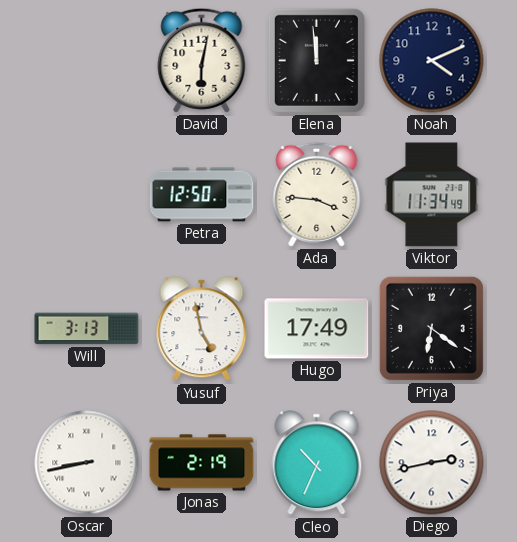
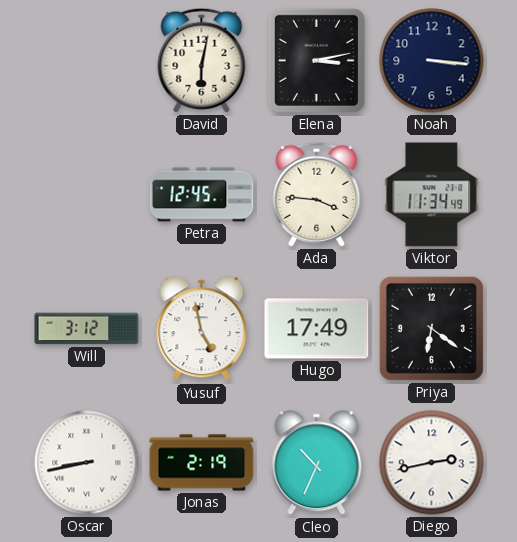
Elena: 11:59 -> 3:13
Noah: 4:11 -> 3:16
Petra: 12:50 -> 12:45
Will: 3:13 -> 3:12
